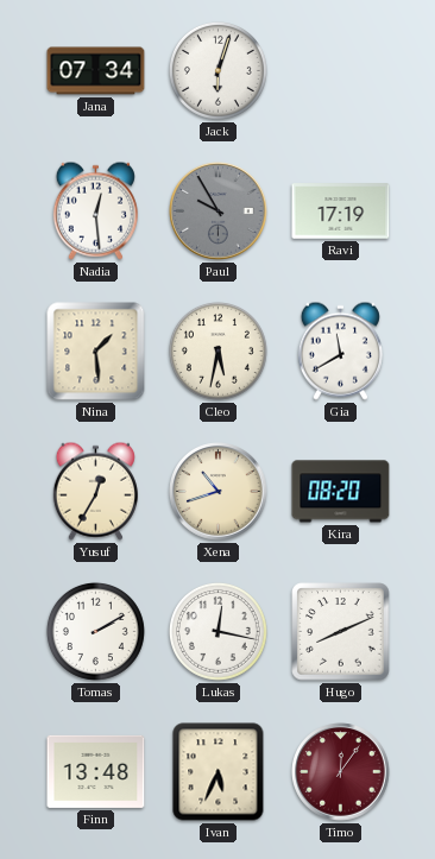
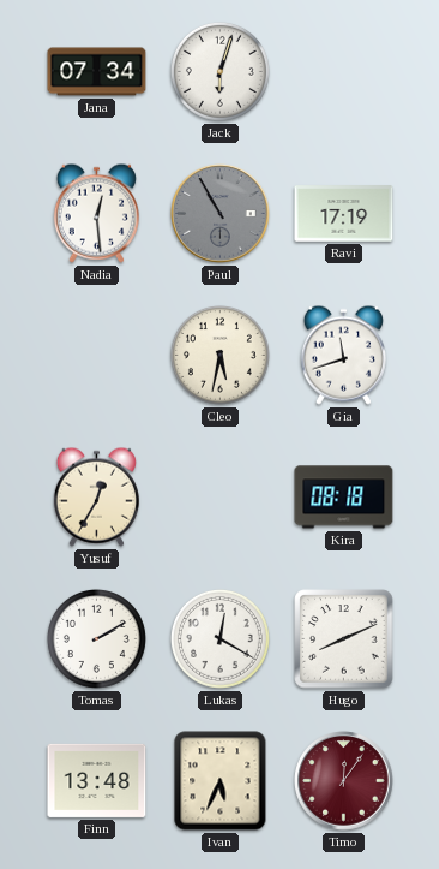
Paul: 9:55 -> 10:55
Nina: 1:29 -> none
Gia: 11:40 -> 11:42
Xena: 10:42 -> none
Kira: 08:20 -> 08:18
Lukas: 12:17 -> 12:20
